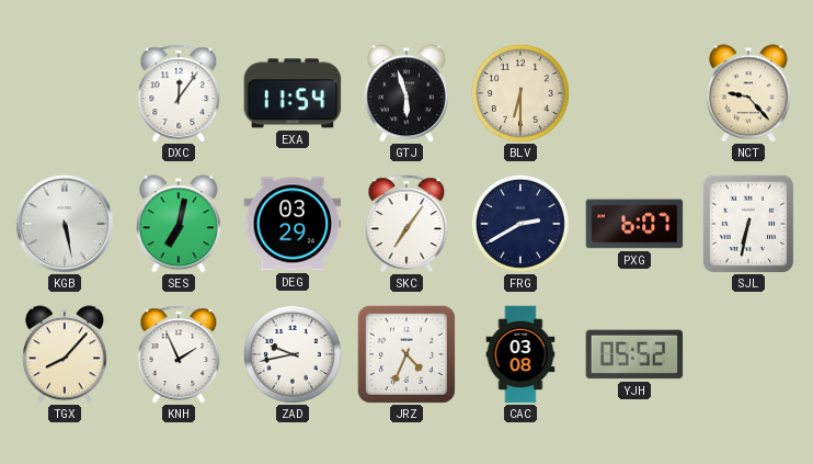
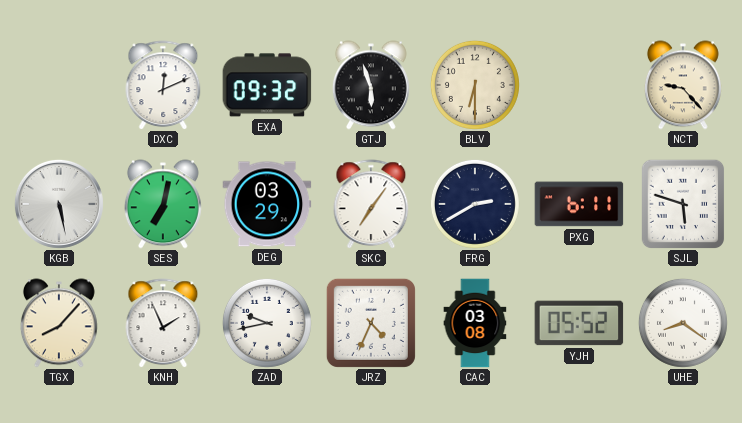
DXC: 12:06 -> 12:11
EXA: 11:54 -> 09:32
PXG: 6:07 -> 6:11
SJL: 6:32 -> 5:48
UHE: none -> 8:21
